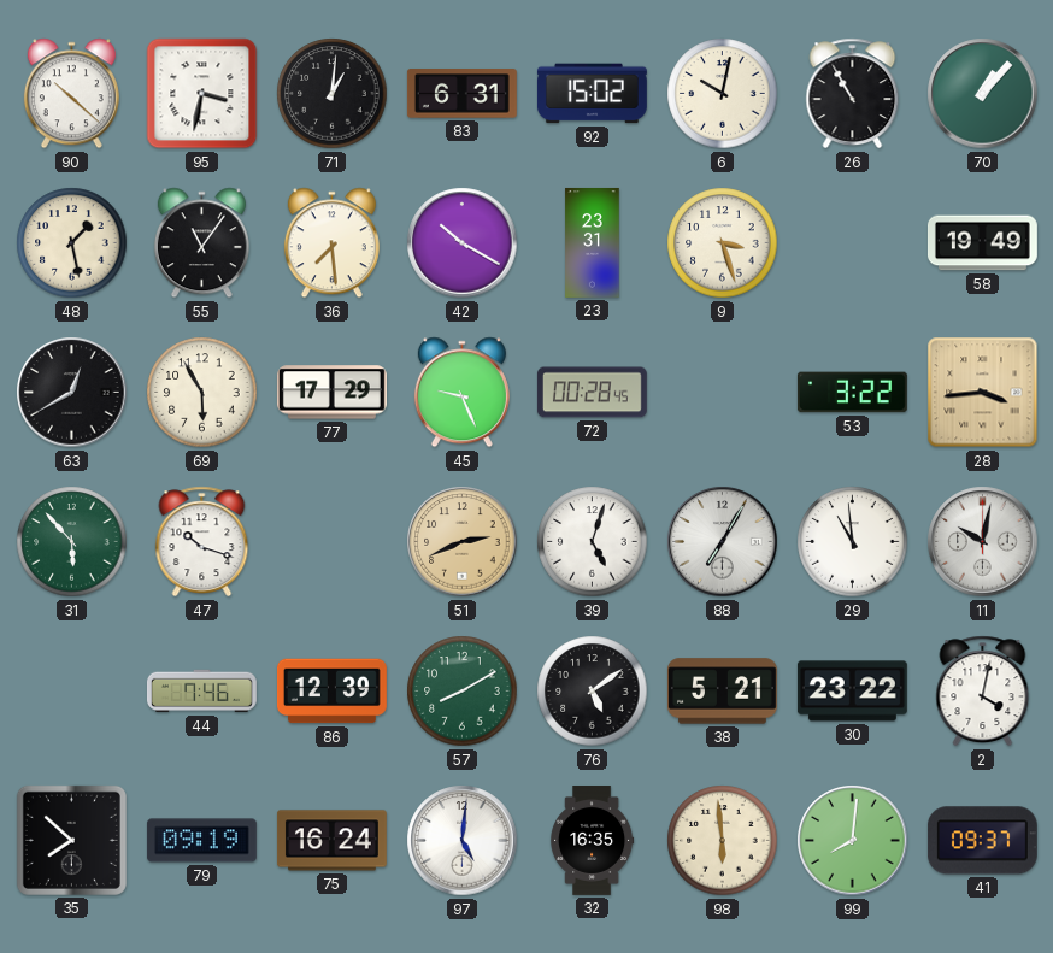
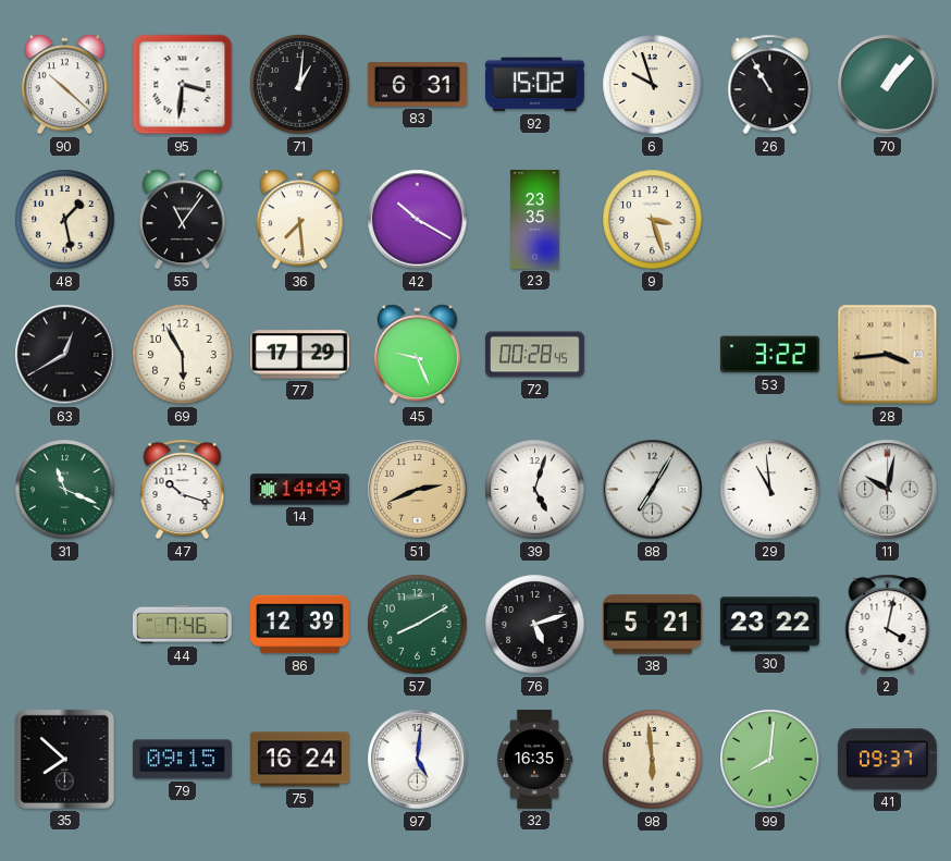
95: 3:32 -> 3:31
6: 10:02 -> 9:57
23: 23:31 -> 23:35
58: 19:49 -> none
31: 5:53 -> 11:19
14: none -> 14:49
76: 5:09 -> 5:12
79: 09:19 -> 09:15
